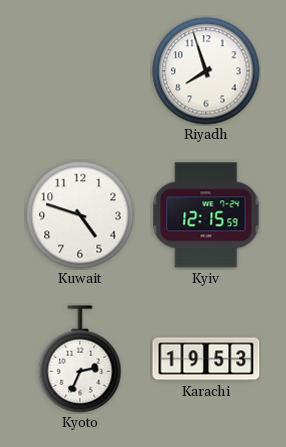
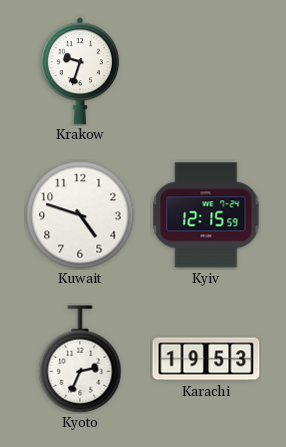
Krakow: none -> 9:33
Riyadh: 7:57 -> none
